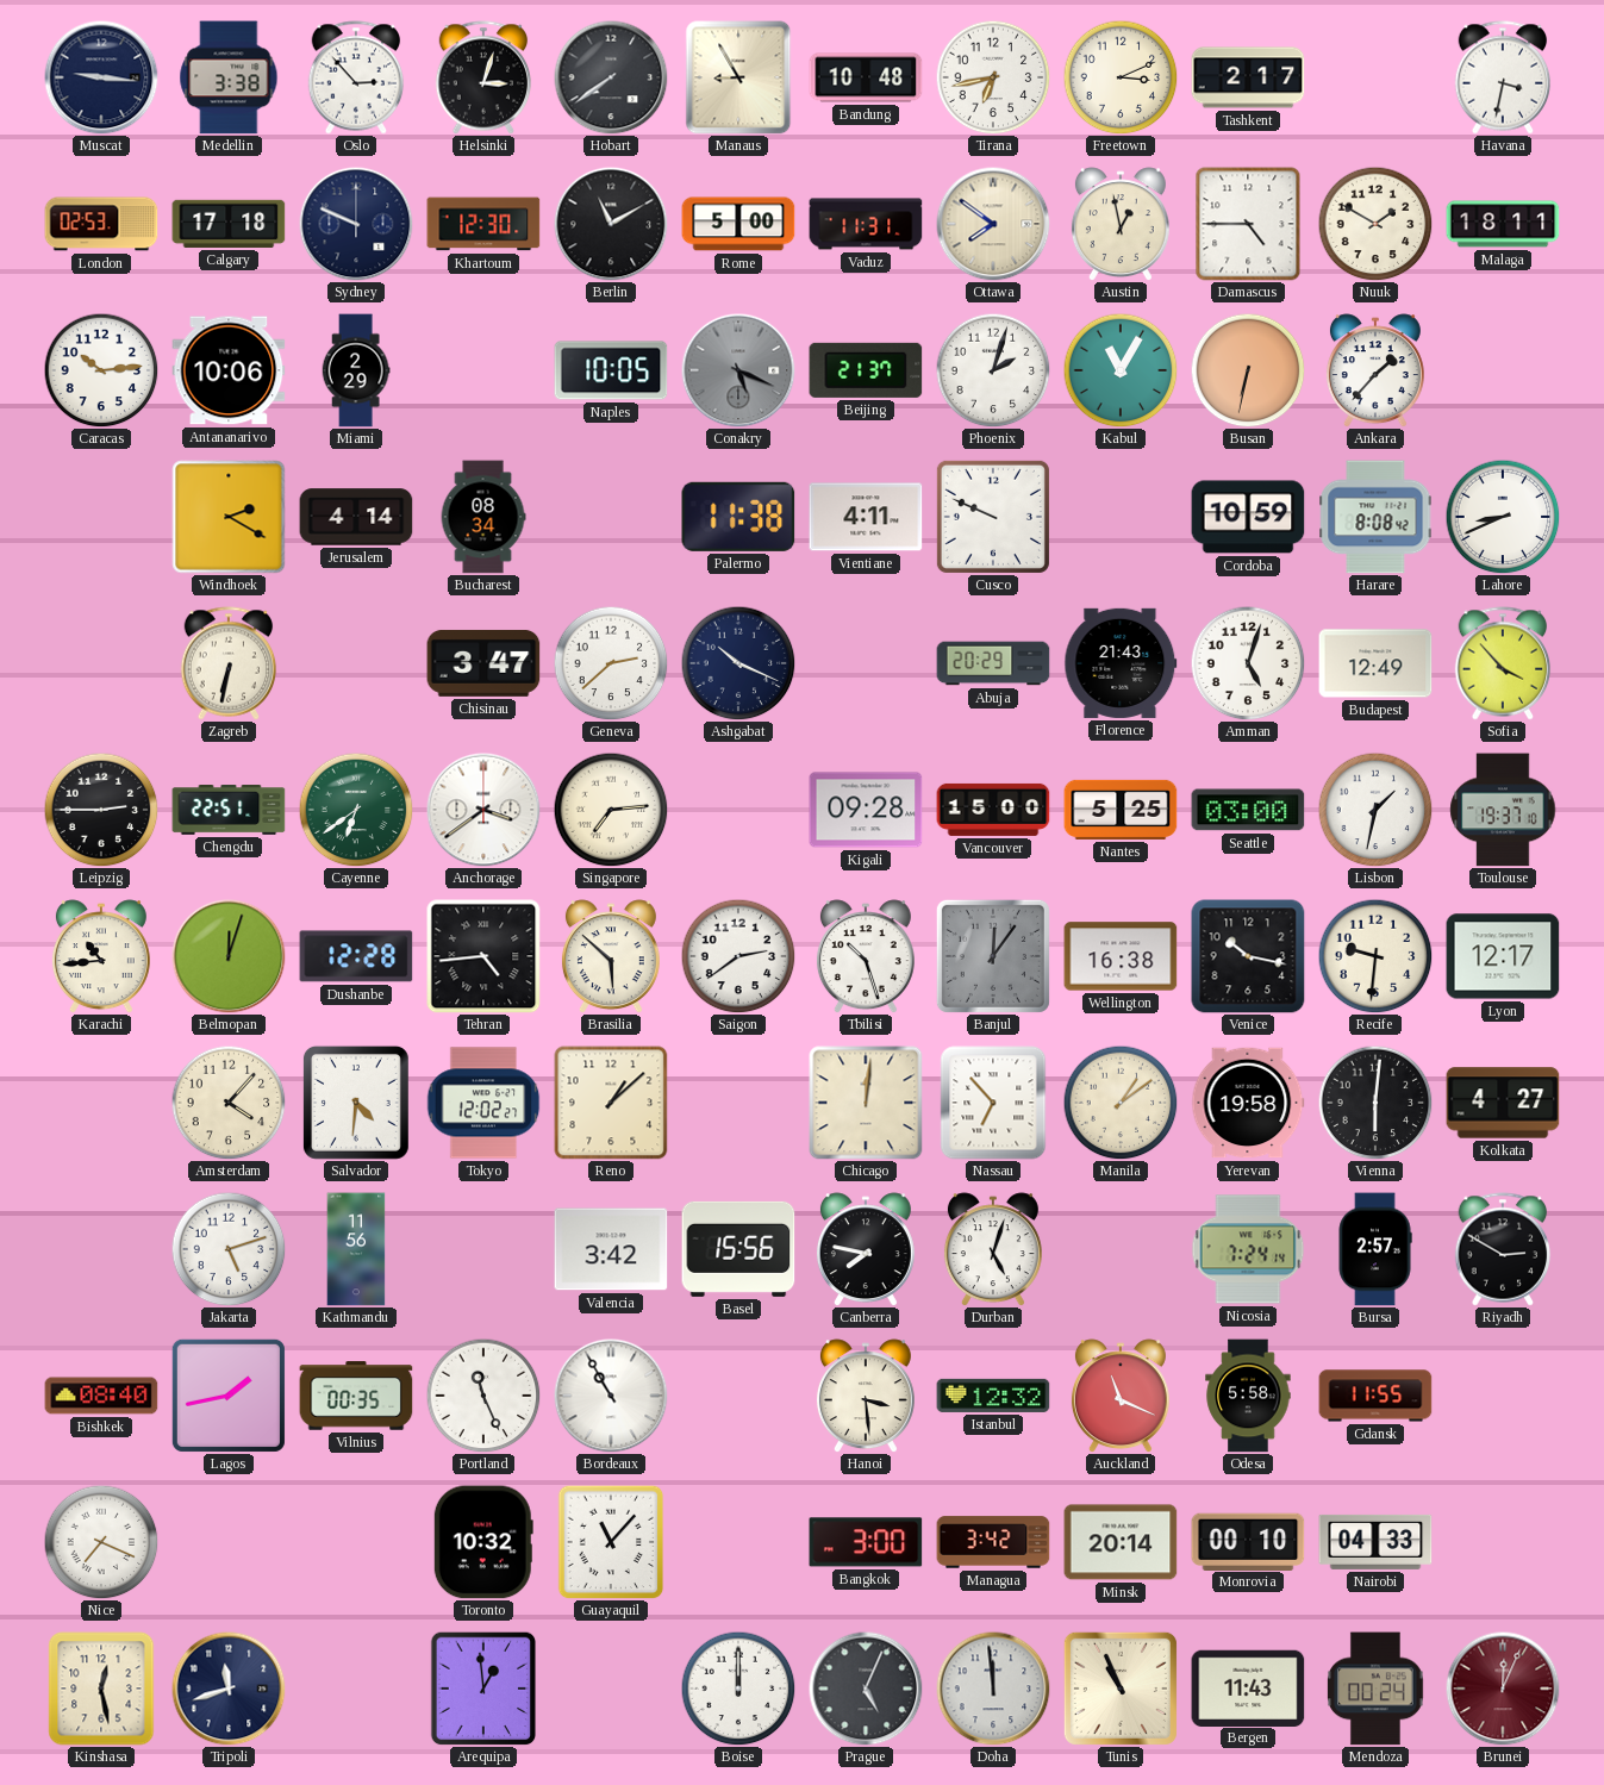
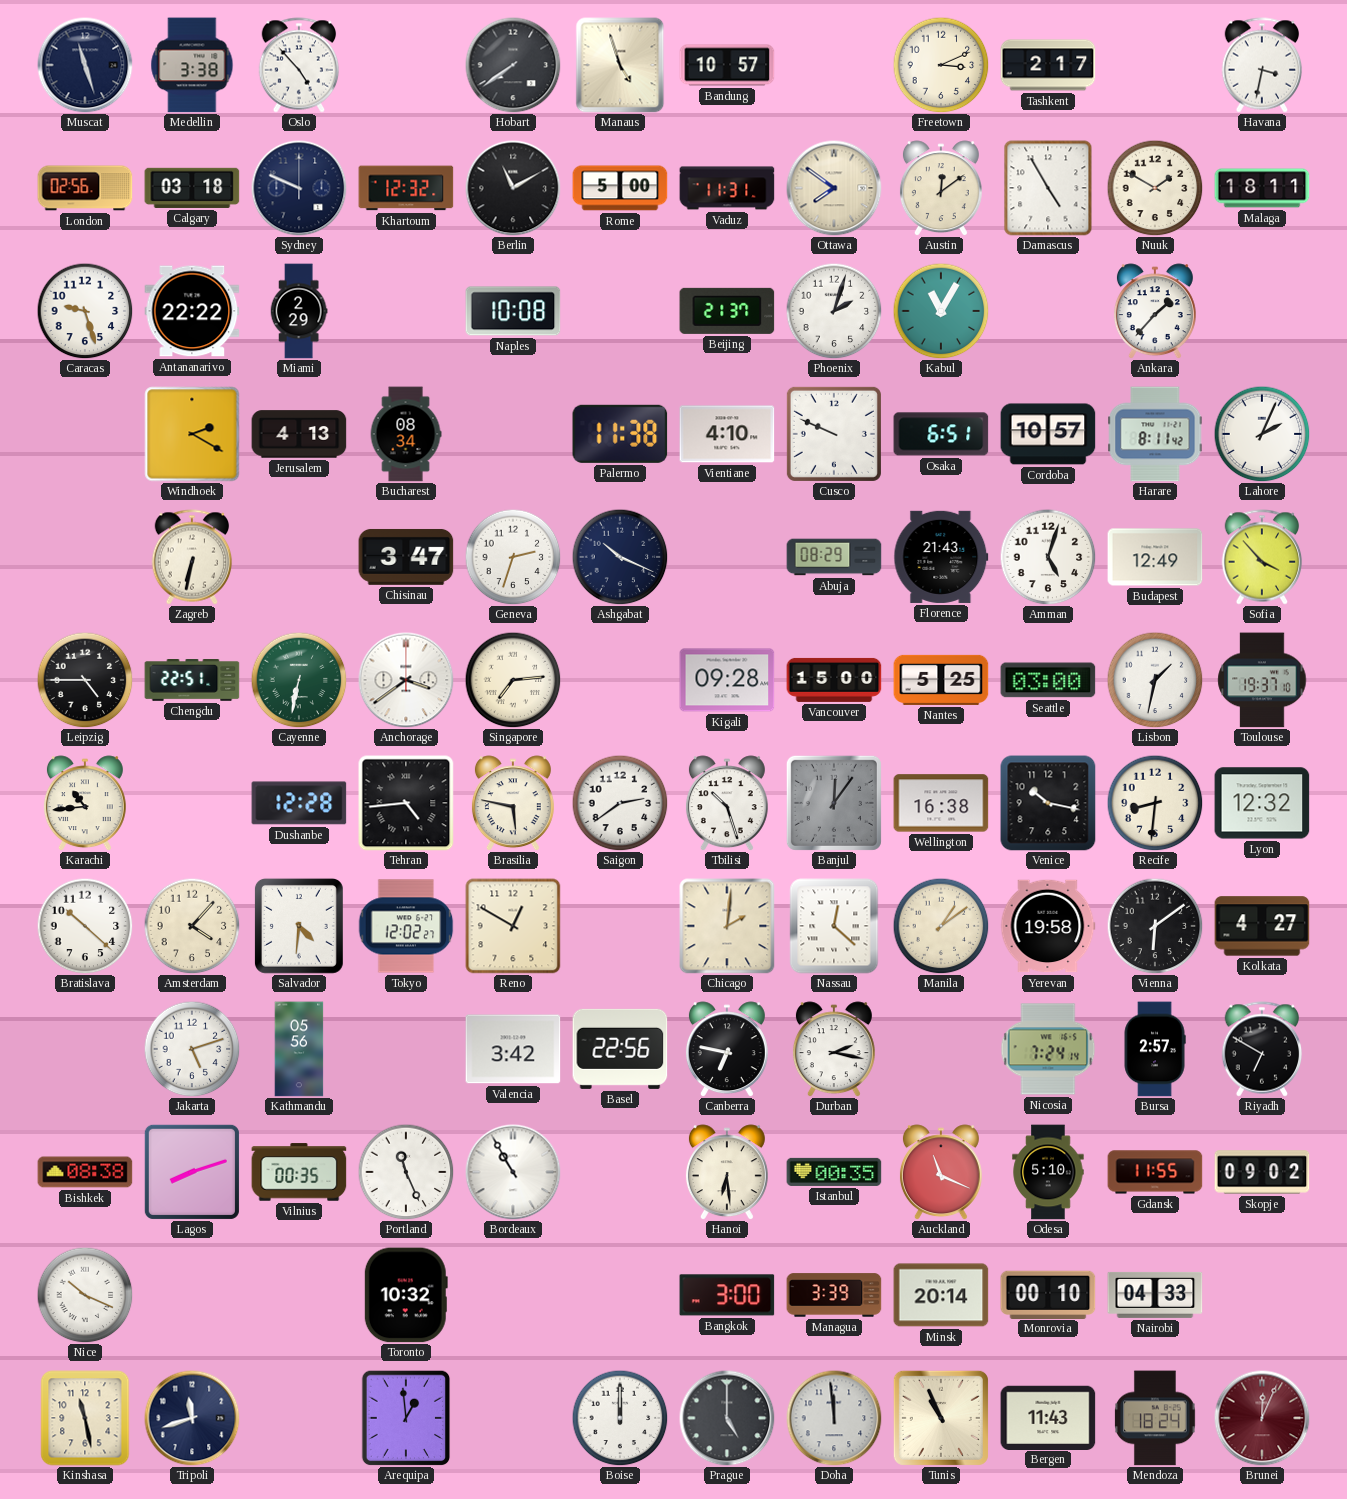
Muscat: 9:16 -> 11:27
Oslo: 2:53 -> 4:53
Helsinki: 3:03 -> none
Manaus: 8:55 -> 4:57
Bandung: 10:48 -> 10:57
Tirana: 6:43 -> none
London: 02:53 -> 02:56
Calgary: 17:18 -> 03:18
Khartoum: 12:30 -> 12:32
Austin: 12:58 -> 12:09
Damascus: 4:45 -> 4:55
Caracas: 10:14 -> 9:27
Antananarivo: 10:06 -> 22:22
Naples: 10:05 -> 10:08
Conakry: 5:19 -> none
Busan: 6:32 -> none
Jerusalem: 4:14 -> 4:13
Vientiane: 4:11 -> 4:10
Osaka: none -> 6:51
Cordoba: 10:59 -> 10:57
Harare: 8:08 -> 8:11
Lahore: 8:41 -> 2:04
Geneva: 2:38 -> 2:33
Abuja: 20:29 -> 08:29
Leipzig: 2:45 -> 4:45
Cayenne: 6:39 -> 6:32
Belmopan: 12:03 -> none
Brasilia: 5:52 -> 5:47
Recife: 9:31 -> 8:31
Lyon: 12:17 -> 12:32
Bratislava: none -> 10:22
Reno: 1:08 -> 12:50
Chicago: 12:01 -> 2:01
Nassau: 6:53 -> 12:22
Vienna: 6:01 -> 6:09
Kathmandu: 11:56 -> 05:56
Basel: 15:56 -> 22:56
Canberra: 7:47 -> 6:47
Durban: 5:03 -> 2:17
Riyadh: 2:50 -> 6:50
Bishkek: 08:40 -> 08:38
Lagos: 1:43 -> 8:12
Hanoi: 3:29 -> 6:29
Istanbul: 12:32 -> 00:35
Odesa: 5:58 -> 5:10
Skopje: none -> 09:02
Nice: 7:19 -> 10:19
Guayaquil: 11:07 -> none
Managua: 3:42 -> 3:39
Kinshasa: 12:28 -> 11:28
Prague: 5:04 -> 5:00
Mendoza: 00:24 -> 18:24
